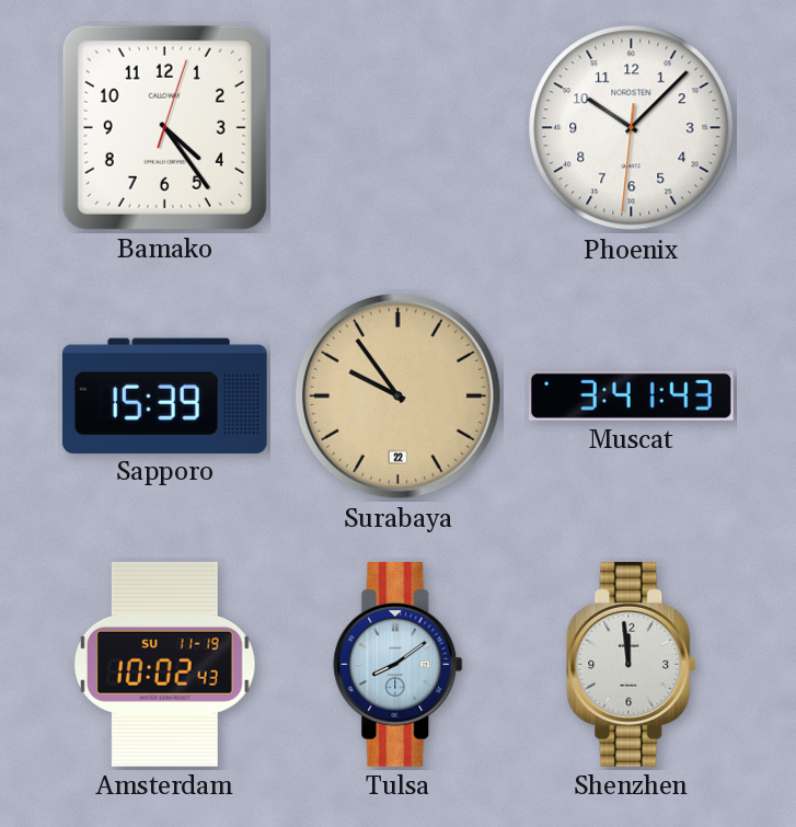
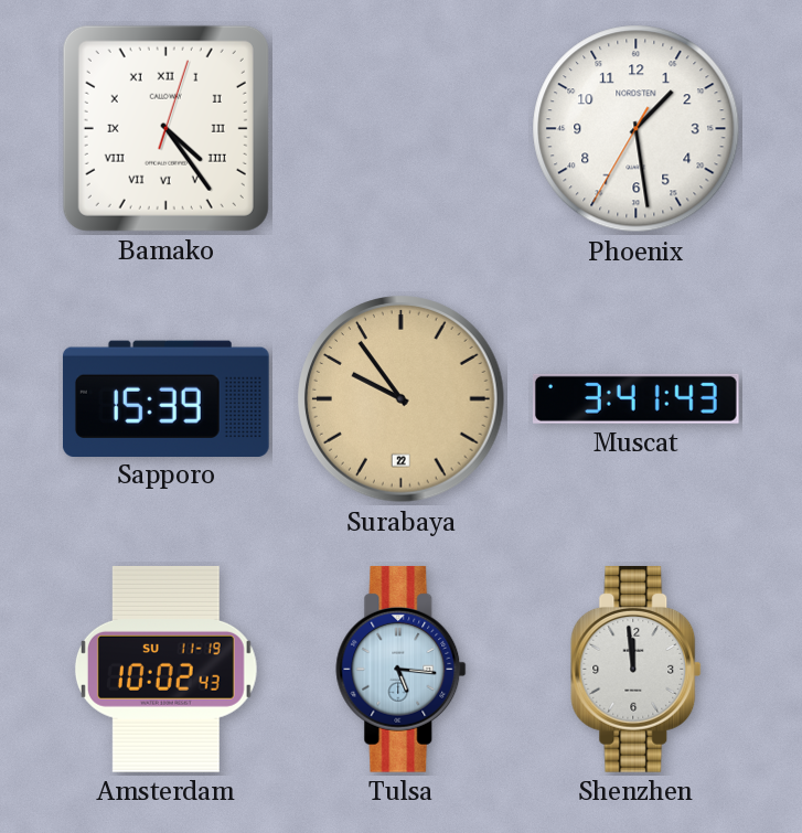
Bamako numerals: Arabic -> Roman
Phoenix: 10:07 -> 1:28
Tulsa: 8:09 -> 5:16
